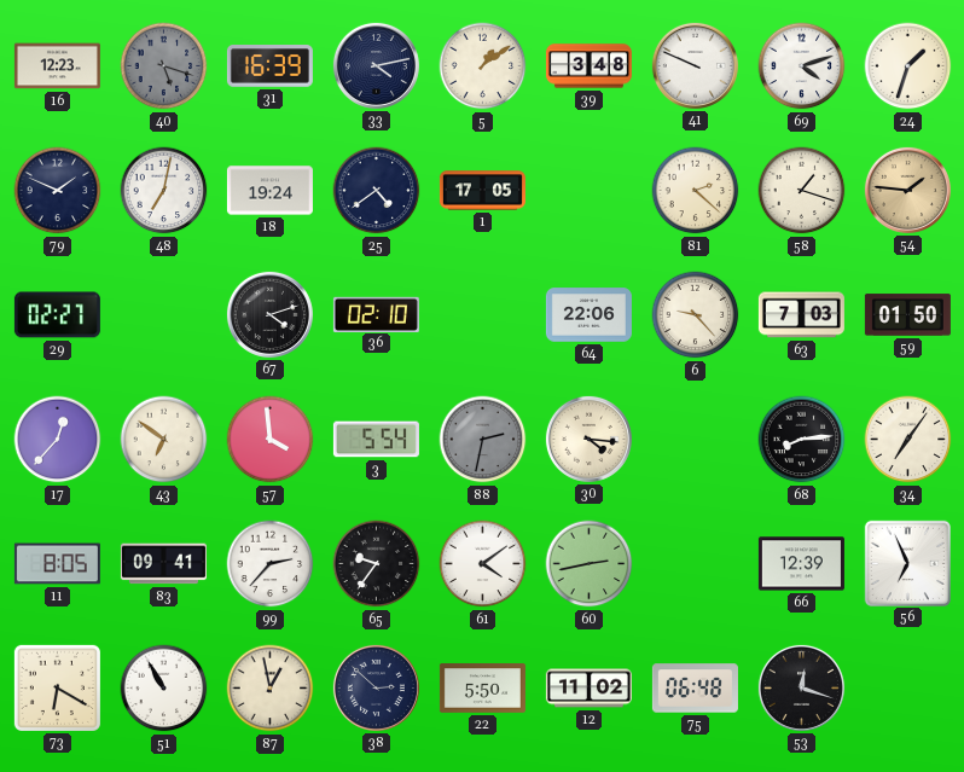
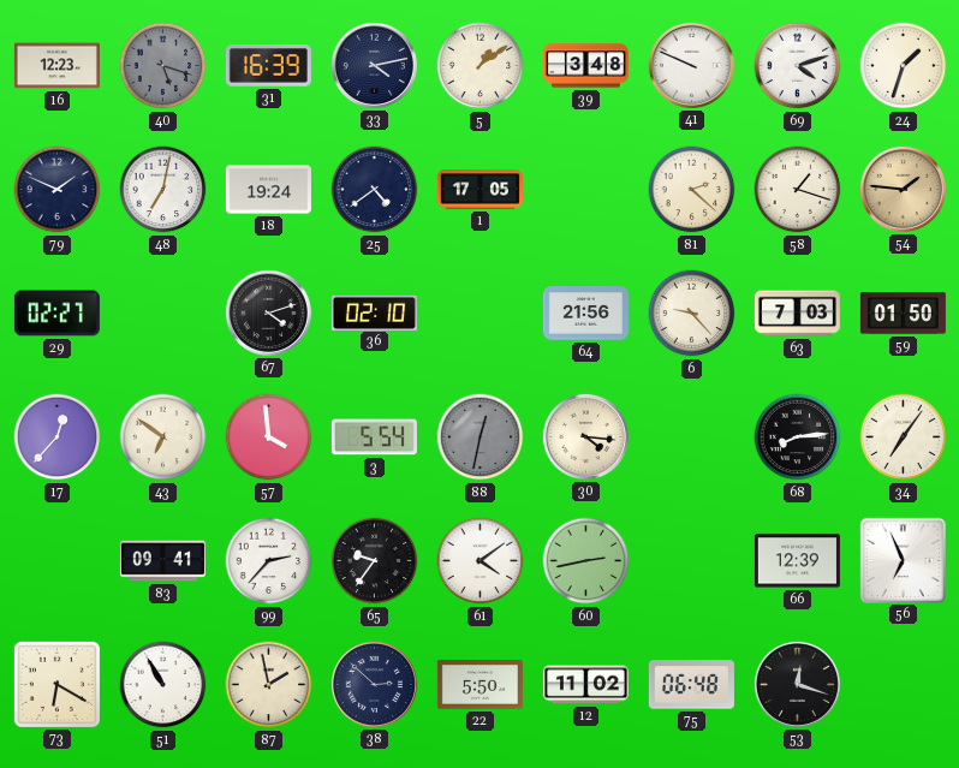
64: 22:06 -> 21:56
88: 2:32 -> 12:32
11: 8:05 -> none
87: 12:58 -> 1:58
